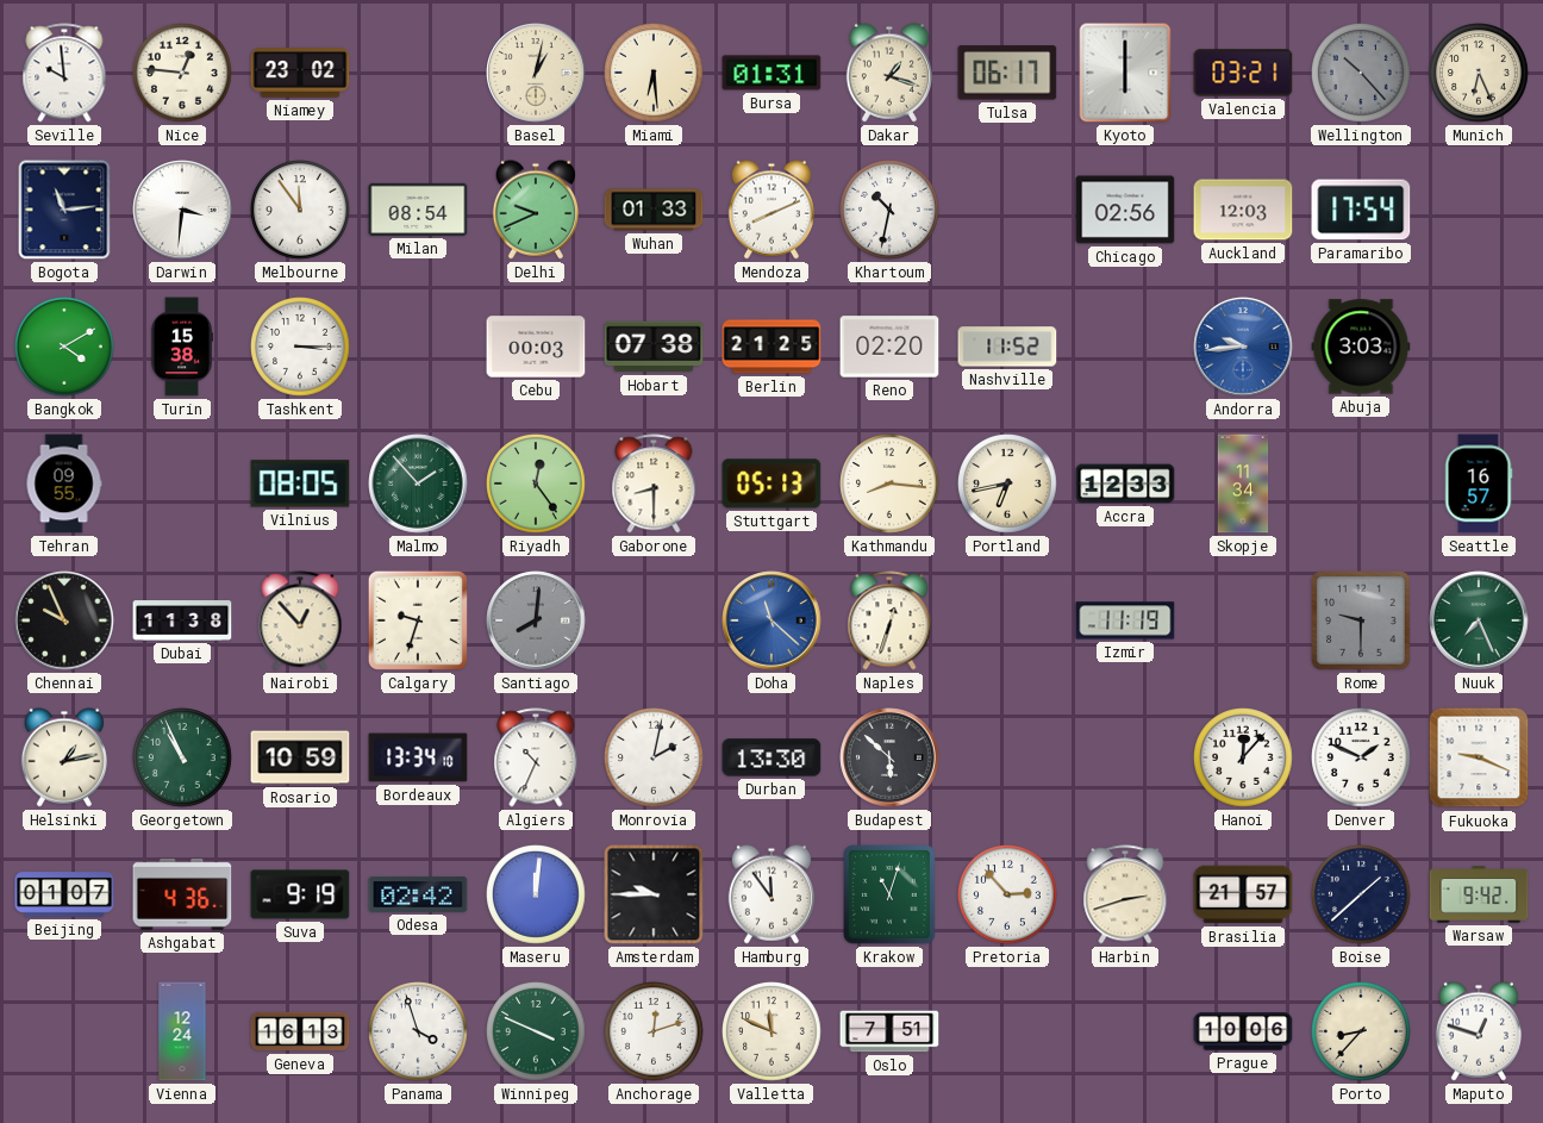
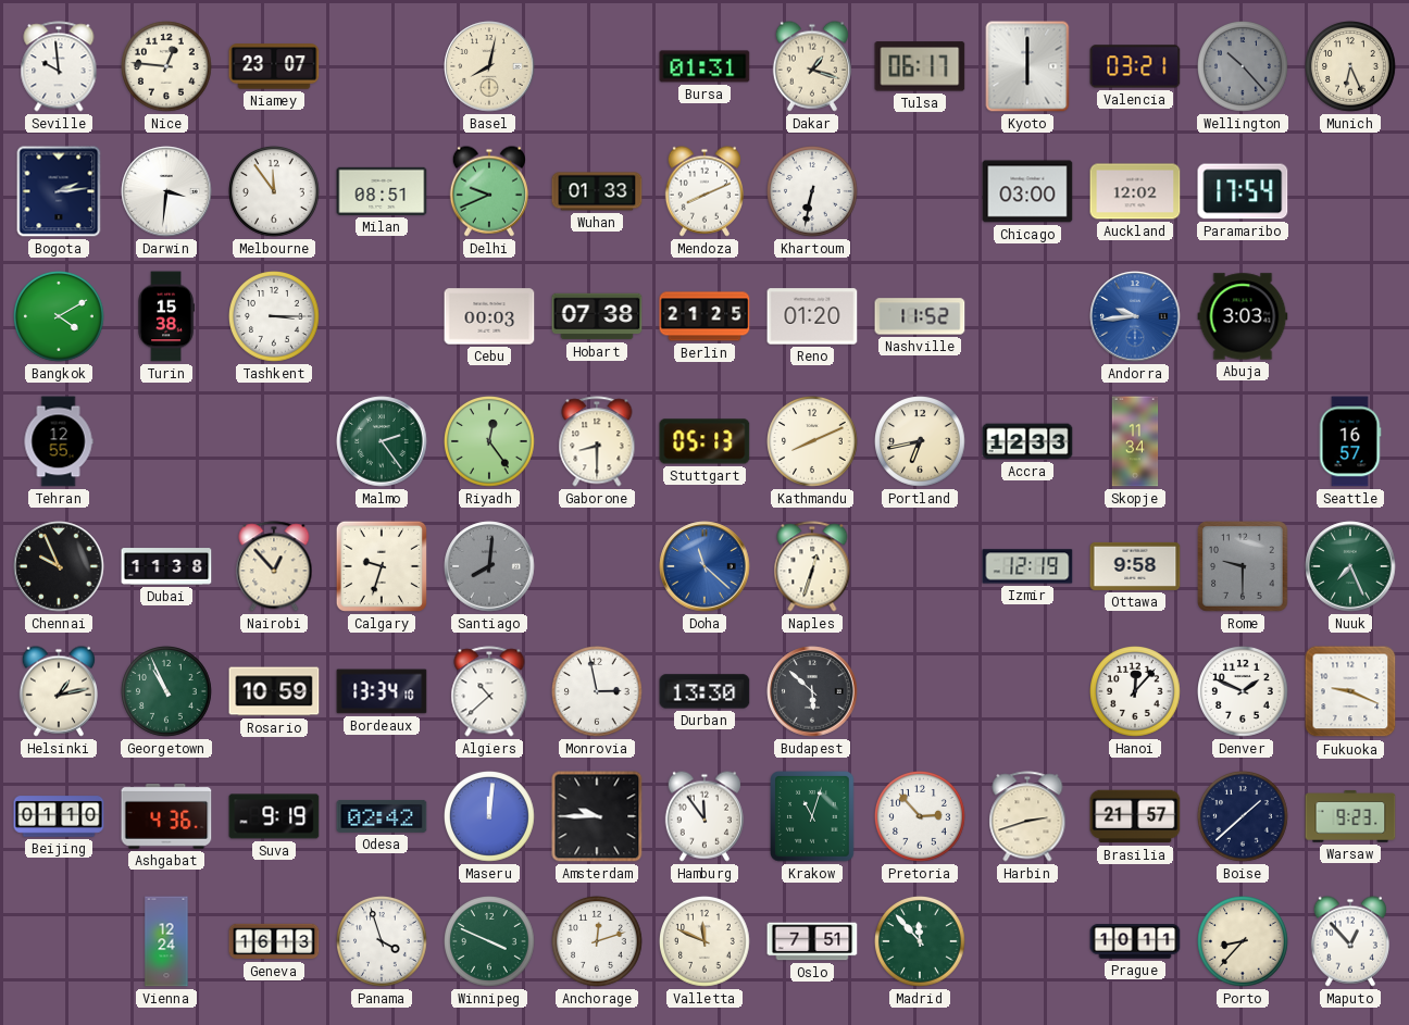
Niamey: 23:02 -> 23:07
Basel: 1:02 -> 8:02
Miami: 6:29 -> none
Bogota: 11:14 -> 2:14
Milan: 08:54 -> 08:51
Khartoum: 10:32 -> 6:32
Chicago: 02:56 -> 03:00
Auckland: 12:03 -> 12:02
Reno: 02:20 -> 01:20
Tehran: 09:55 -> 12:55
Vilnius: 08:05 -> none
Malmo: 1:53 -> 2:24
Kathmandu: 8:16 -> 8:11
Izmir: 11:19 -> 12:19
Ottawa: none -> 9:58
Algiers: 10:34 -> 10:38
Monrovia: 2:02 -> 2:58
Beijing: 01:07 -> 01:10
Warsaw: 9:42 -> 9:23
Madrid: none -> 11:53
Prague: 10:06 -> 10:11
Maputo: 12:48 -> 12:53
